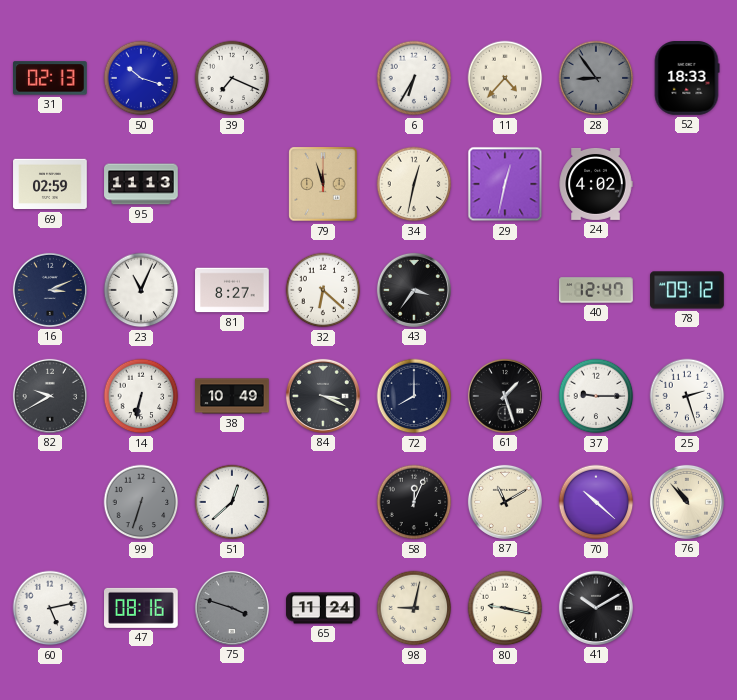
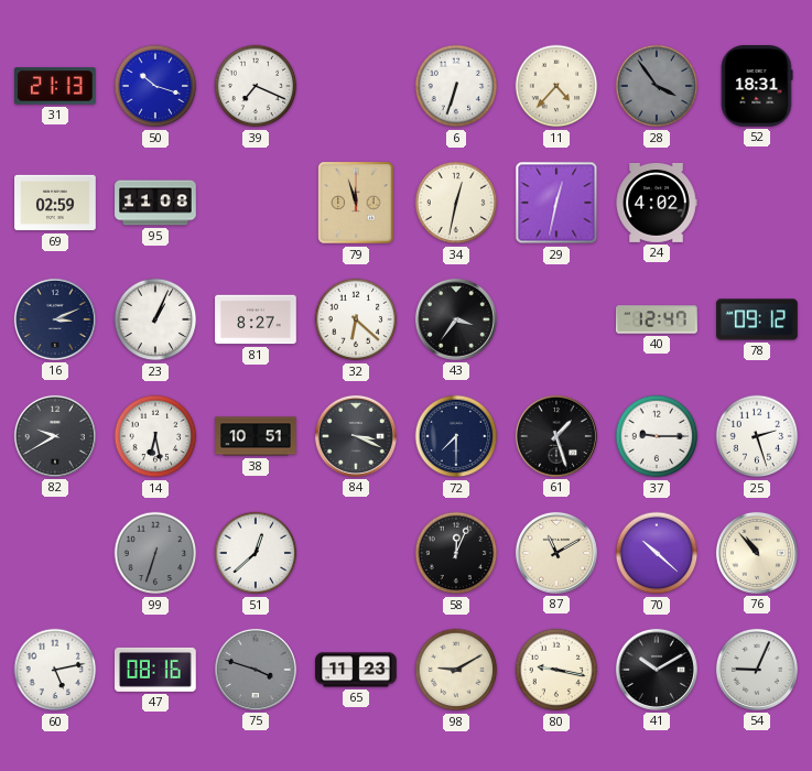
31: 02:13 -> 21:13
6: 6:35 -> 6:33
28: 8:54 -> 3:54
52: 18:33 -> 18:31
95: 11:13 -> 11:08
23: 11:04 -> 1:04
14: 6:32 -> 6:28
38: 10:49 -> 10:51
72: 8:00 -> 7:30
65: 11:24 -> 11:23
98: 9:02 -> 9:10
54: none -> 9:04
